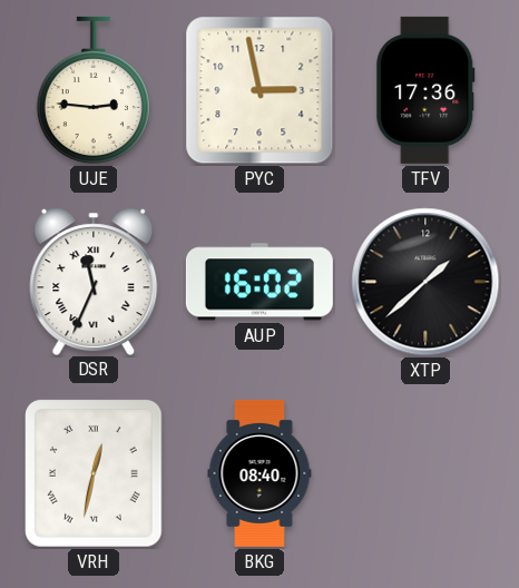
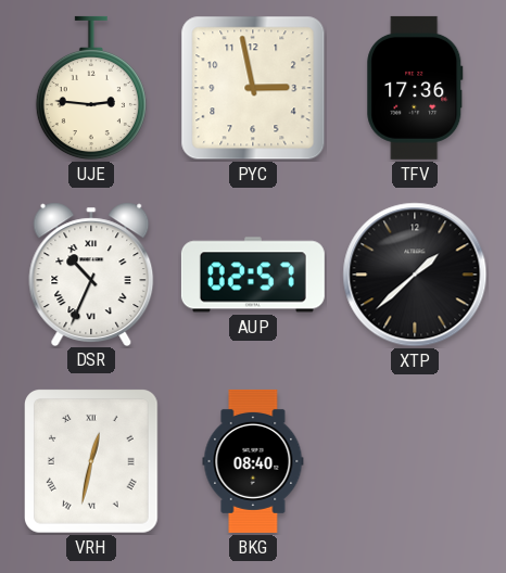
DSR: 11:34 -> 10:34
AUP: 16:02 -> 02:57
